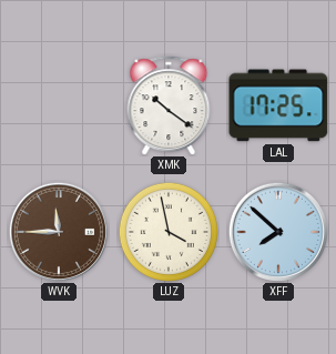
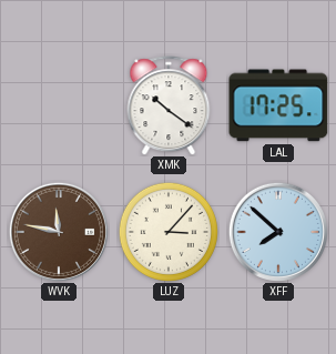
WVK: 11:45 -> 11:47
LUZ: 3:58 -> 3:07
